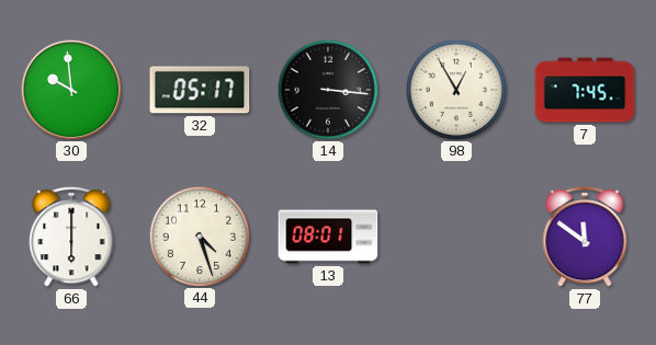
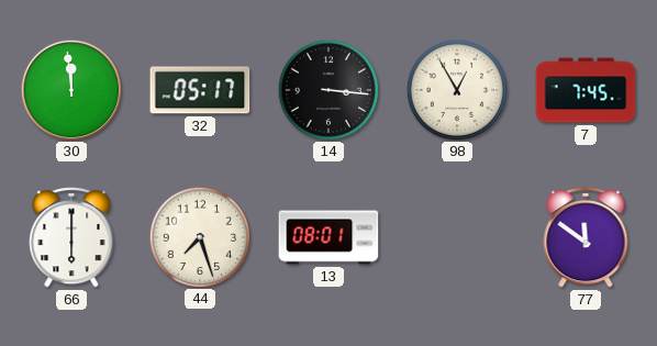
30: 9:59 -> 11:59
44: 4:27 -> 7:27
